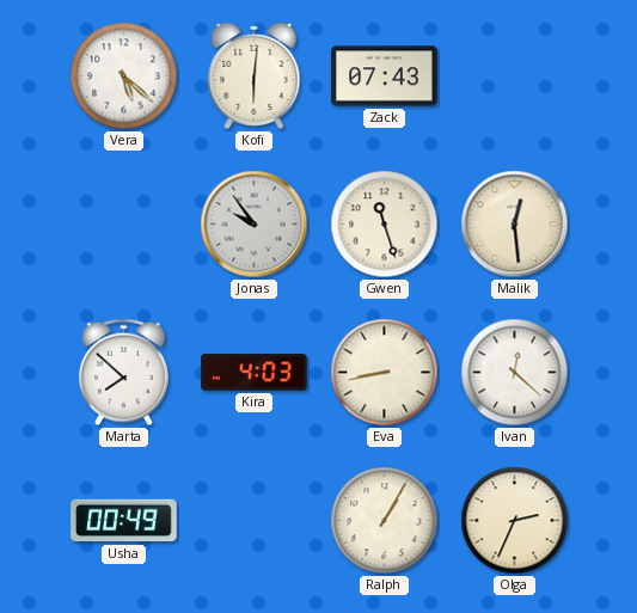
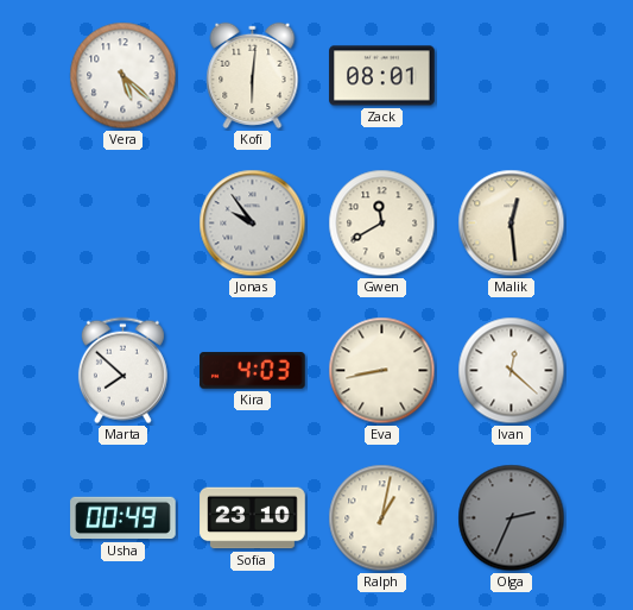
Zack: 07:43 -> 08:01
Gwen: 11:27 -> 11:40
Sofia: none -> 23:10
Ralph: 1:05 -> 1:02
Olga dial: cream -> grey
